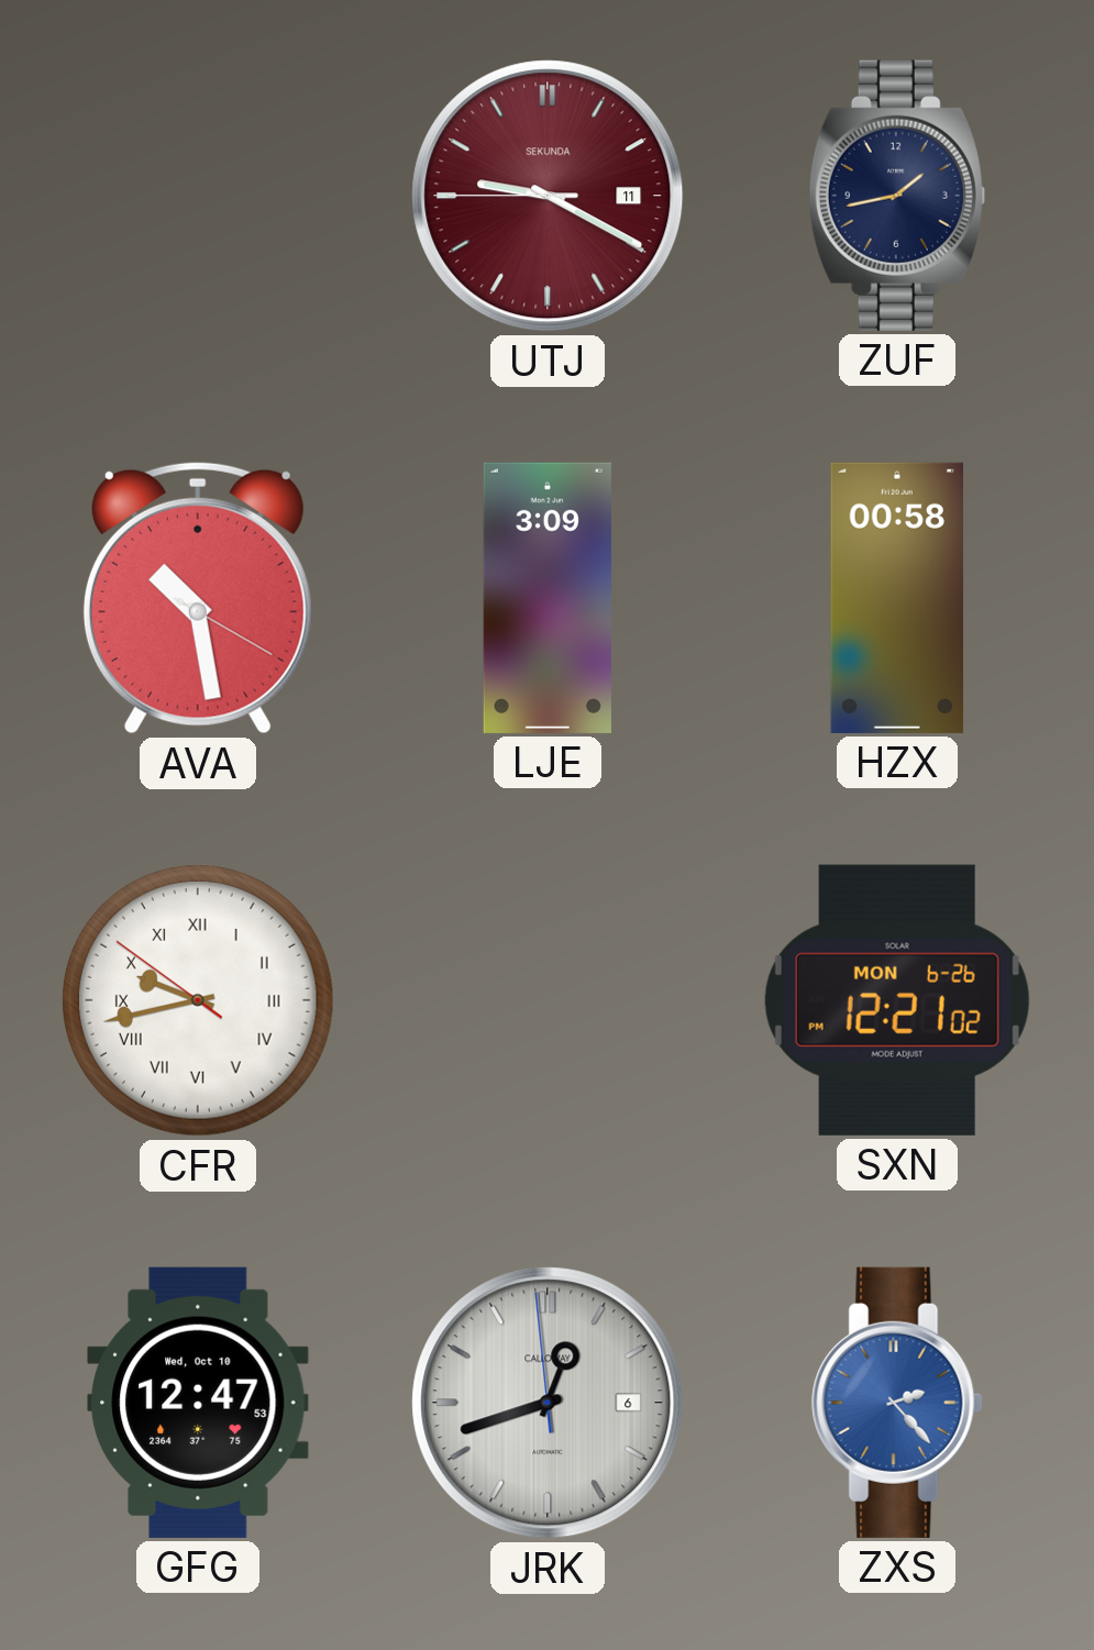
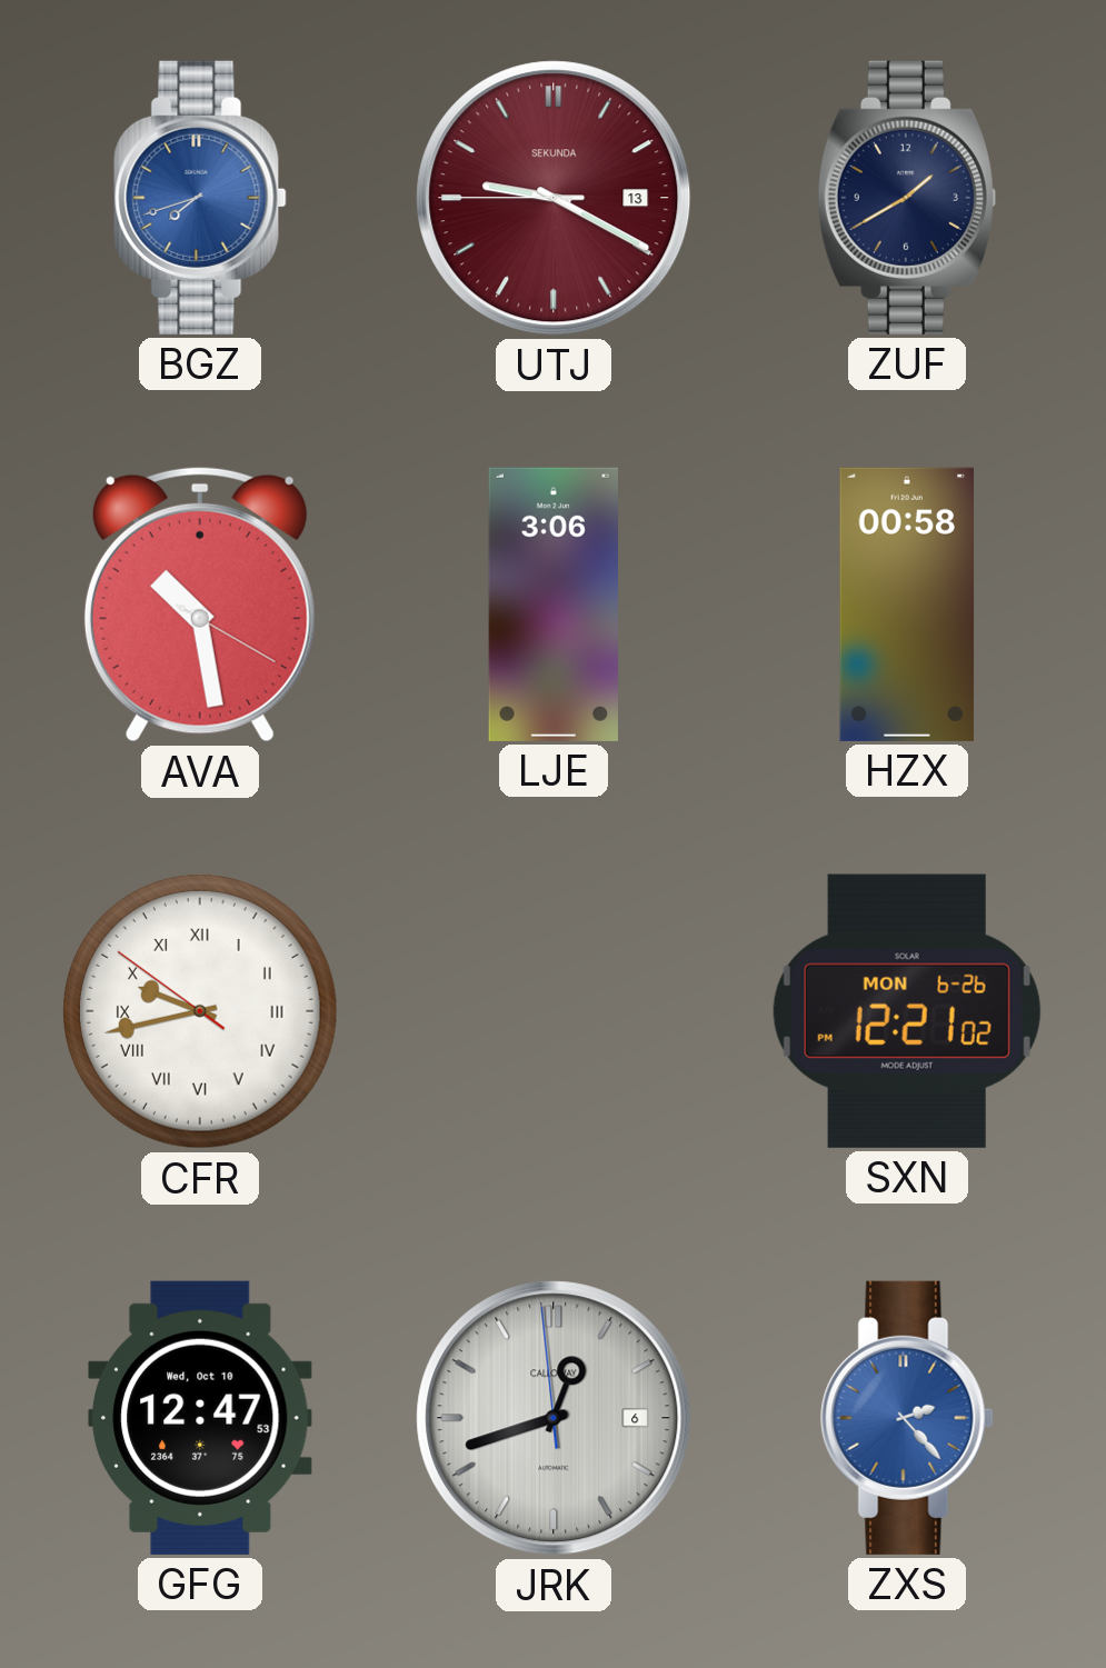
BGZ: none -> 7:42
UTJ date: 11 -> 13
ZUF: 1:43 -> 1:40
LJE: 3:09 -> 3:06
